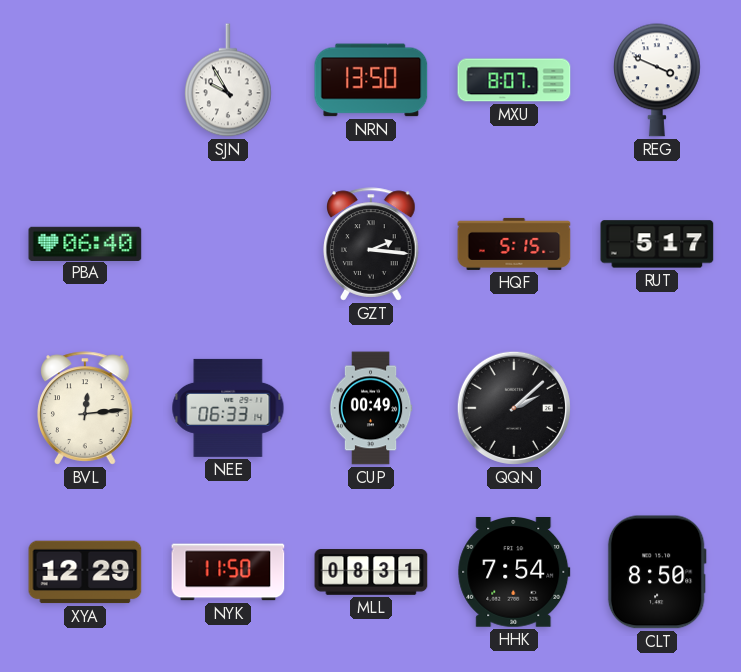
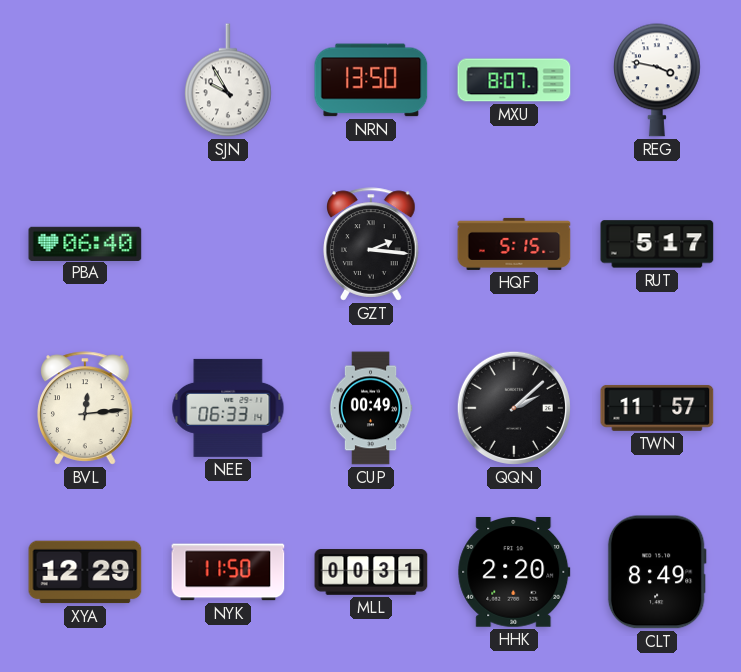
REG: 3:49 -> 3:47
TWN: none -> 11:57
MLL: 08:31 -> 00:31
HHK: 7:54 -> 2:20
CLT: 8:50 -> 8:49
